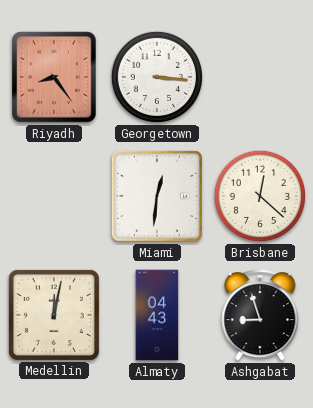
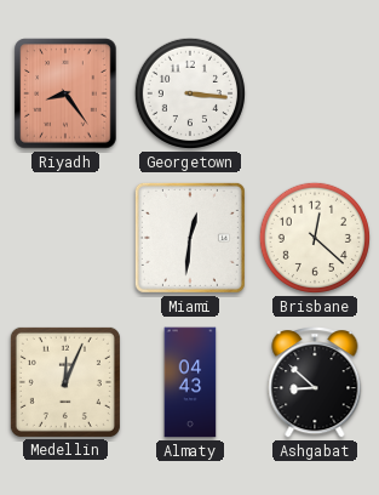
Medellin: 12:02 -> 12:04
Ashgabat: 8:57 -> 8:52
